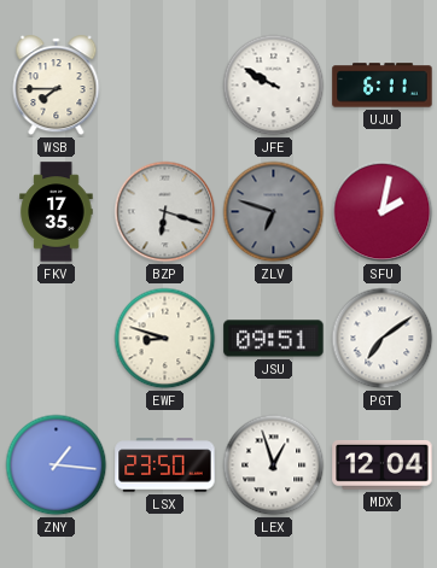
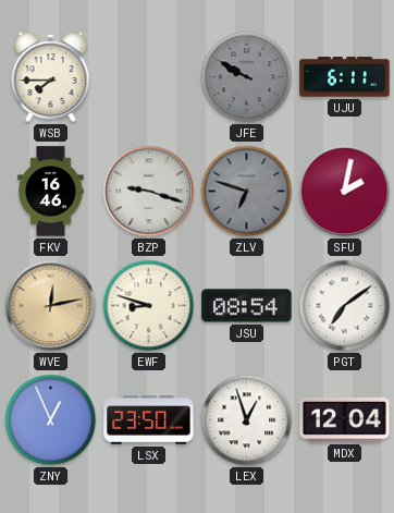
JFE dial: white -> grey
FKV: 17:35 -> 16:46
BZP: 6:18 -> 9:18
WVE: none -> 12:13
JSU: 09:51 -> 08:54
ZNY: 1:16 -> 12:56
